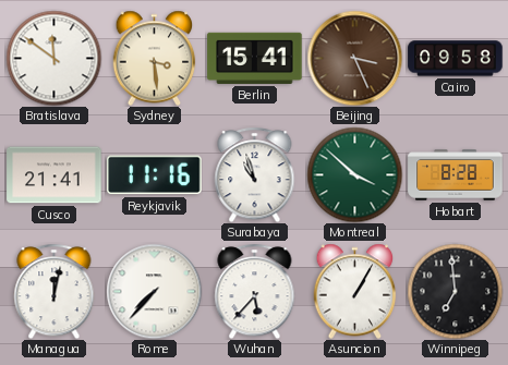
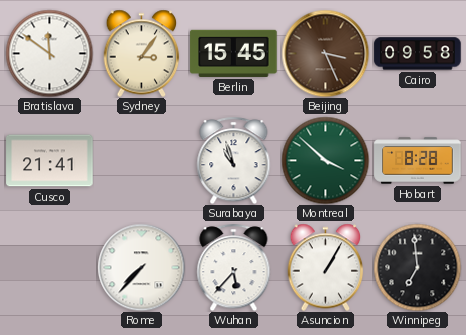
Sydney: 3:29 -> 3:06
Berlin: 15:41 -> 15:45
Reykjavik: 11:16 -> none
Managua: 12:02 -> none
